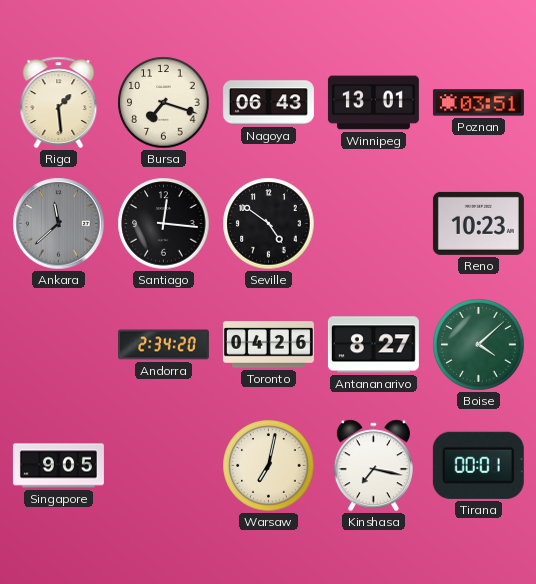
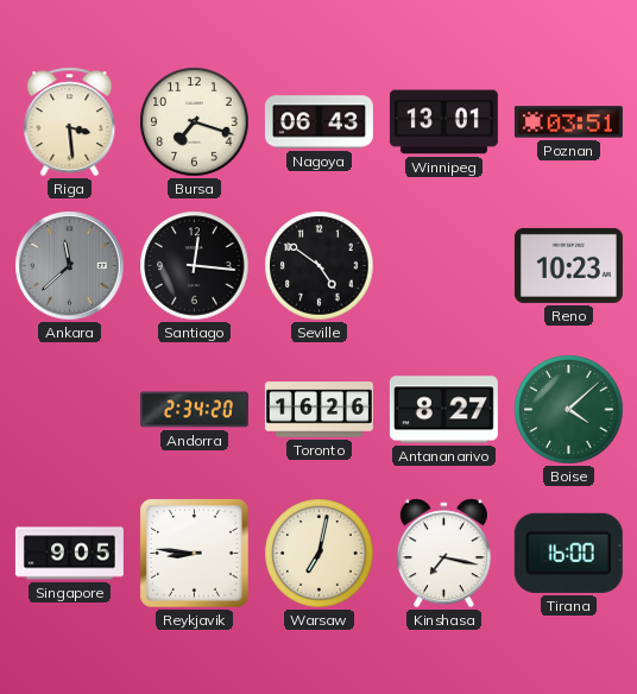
Riga: 1:29 -> 3:29
Toronto: 04:26 -> 16:26
Reykjavik: none -> 8:46
Tirana: 00:01 -> 16:00
